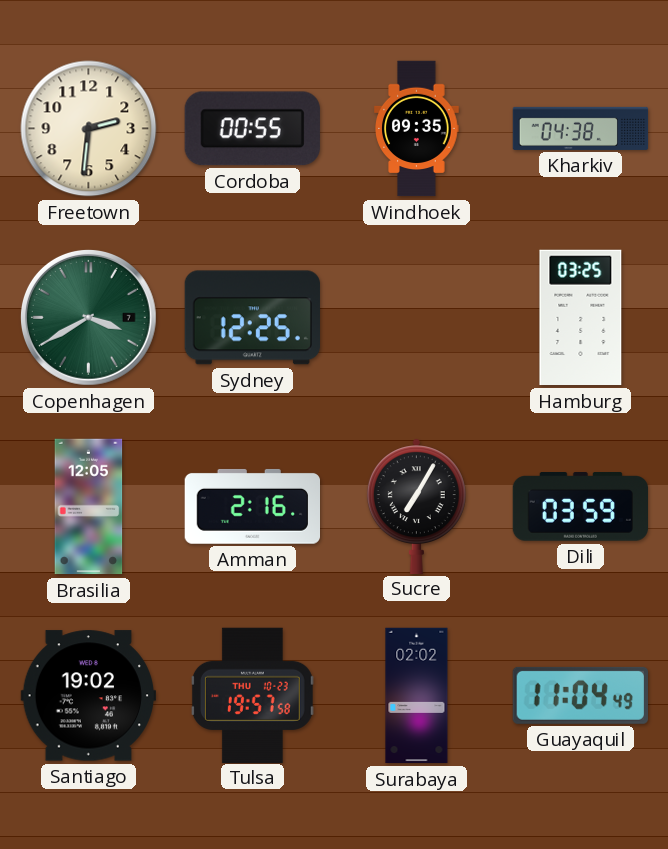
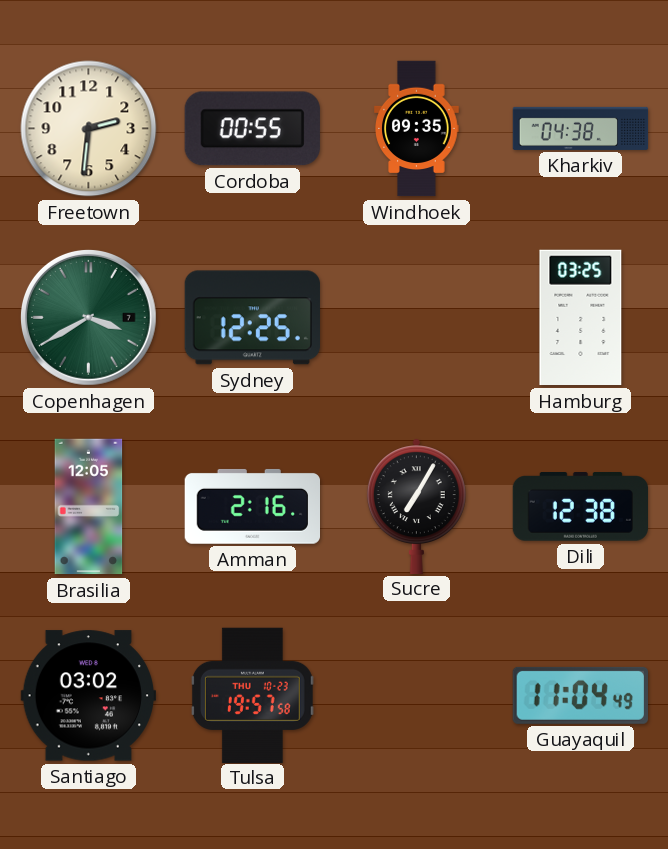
Dili: 03:59 -> 12:38
Santiago: 19:02 -> 03:02
Surabaya: 02:02 -> none
